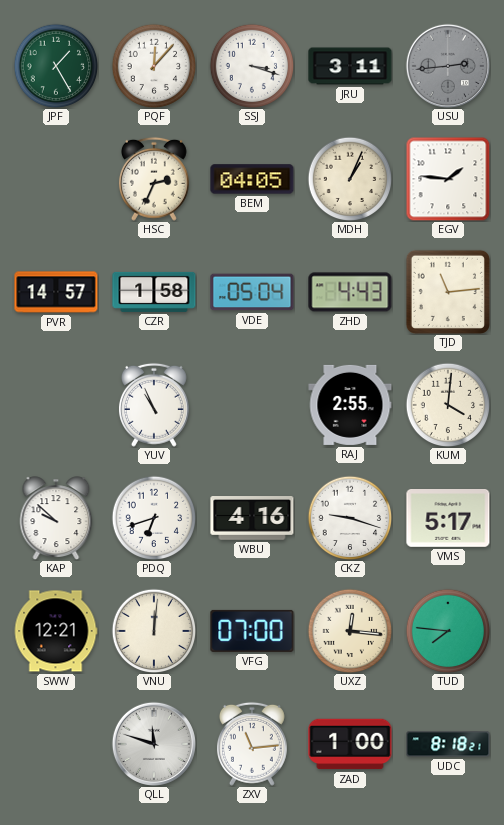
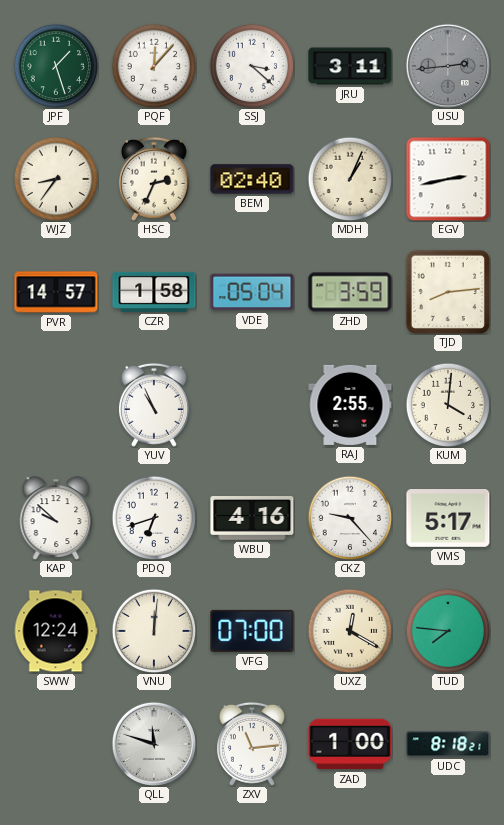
JPF: 1:25 -> 1:27
SSJ: 3:18 -> 3:22
WJZ: none -> 8:36
BEM: 04:05 -> 02:40
EGV: 1:46 -> 2:43
ZHD: 4:43 -> 3:59
TJD: 11:14 -> 8:14
CKZ: 9:18 -> 9:23
SWW: 12:21 -> 12:24
UXZ: 12:16 -> 12:20
